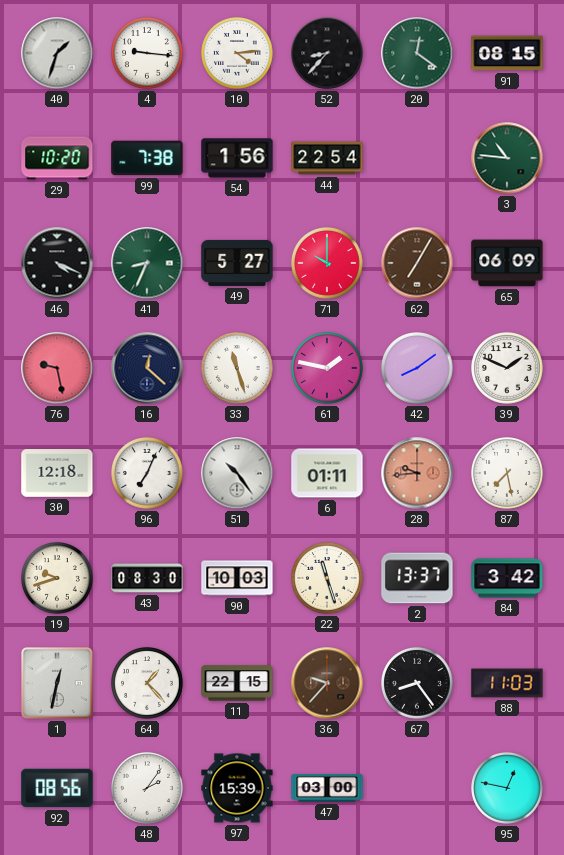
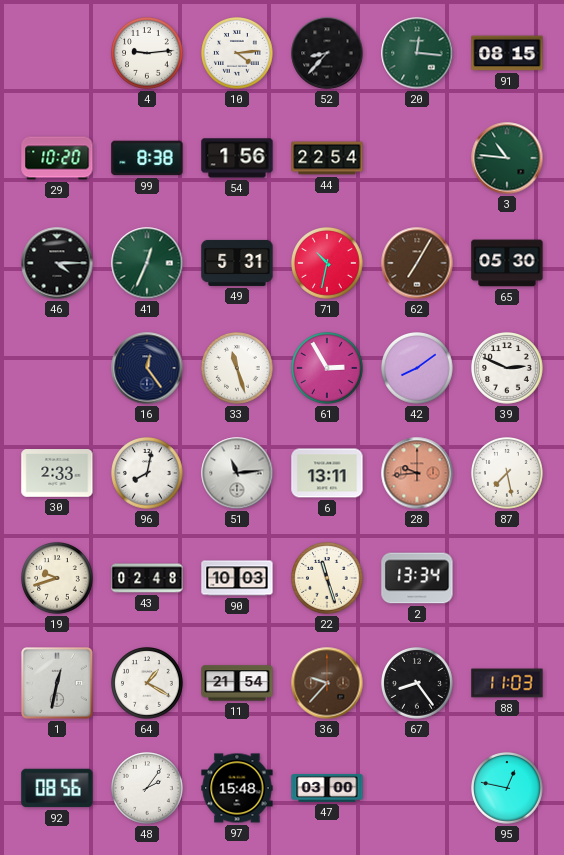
40: 1:33 -> none
4: 9:16 -> 9:14
20: 12:21 -> 12:16
99: 7:38 -> 8:38
46: 4:19 -> 4:15
41: 8:34 -> 12:34
49: 5:27 -> 5:31
71: 10:00 -> 10:32
65: 06:09 -> 05:30
76: 9:28 -> none
16: 12:22 -> 12:24
61: 1:47 -> 2:55
39: 1:49 -> 2:49
30: 12:18 -> 2:33
96: 7:04 -> 8:02
51: 10:24 -> 11:14
6: 01:11 -> 13:11
43: 08:30 -> 02:48
2: 13:37 -> 13:34
84: 3:42 -> none
64: 1:23 -> 1:20
11: 22:15 -> 21:54
97: 15:39 -> 15:48
